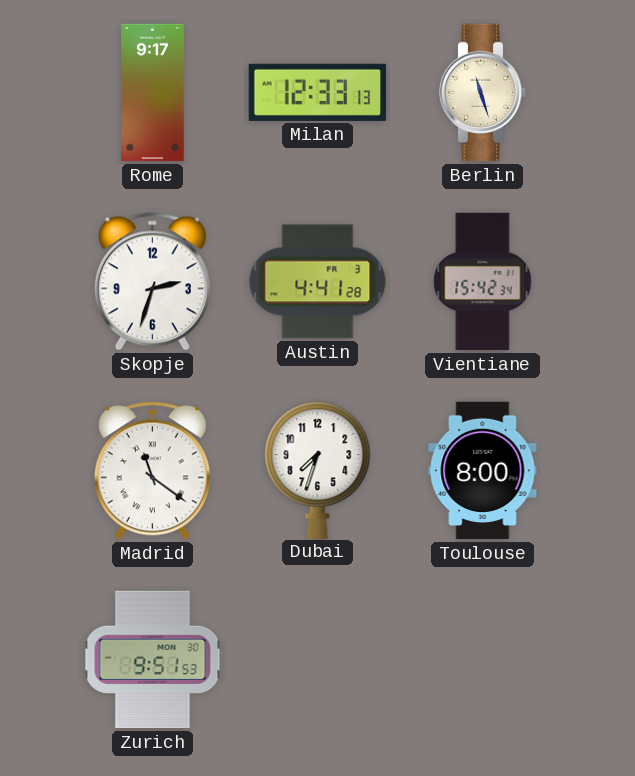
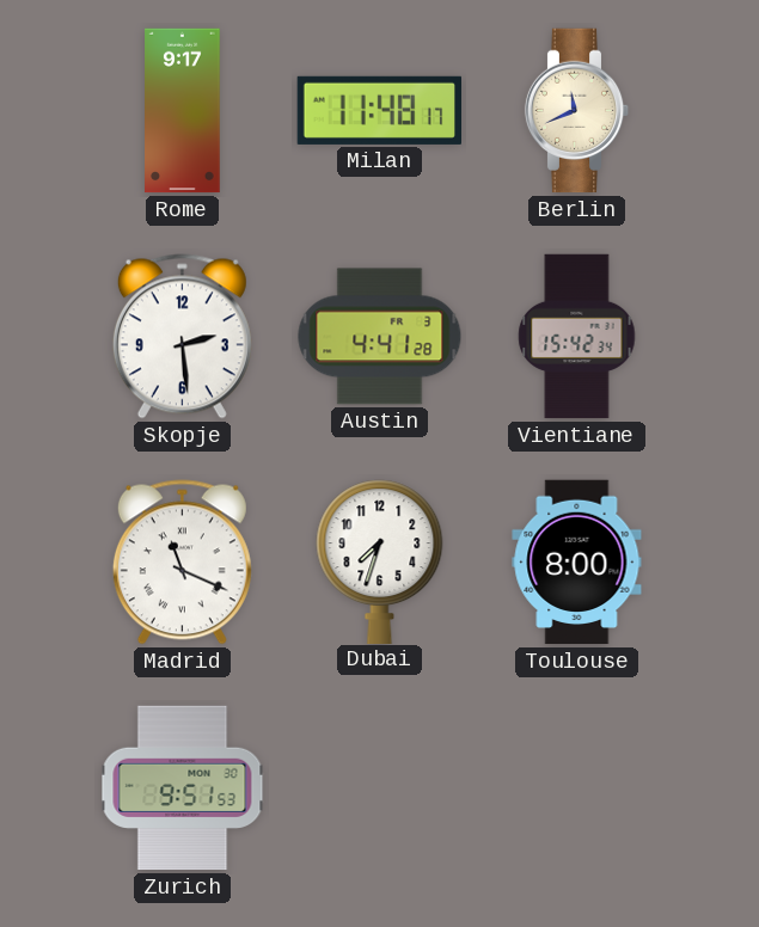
Milan: 12:33 -> 11:48
Berlin: 11:27 -> 11:41
Skopje: 2:33 -> 2:29
Madrid: 11:21 -> 11:19
